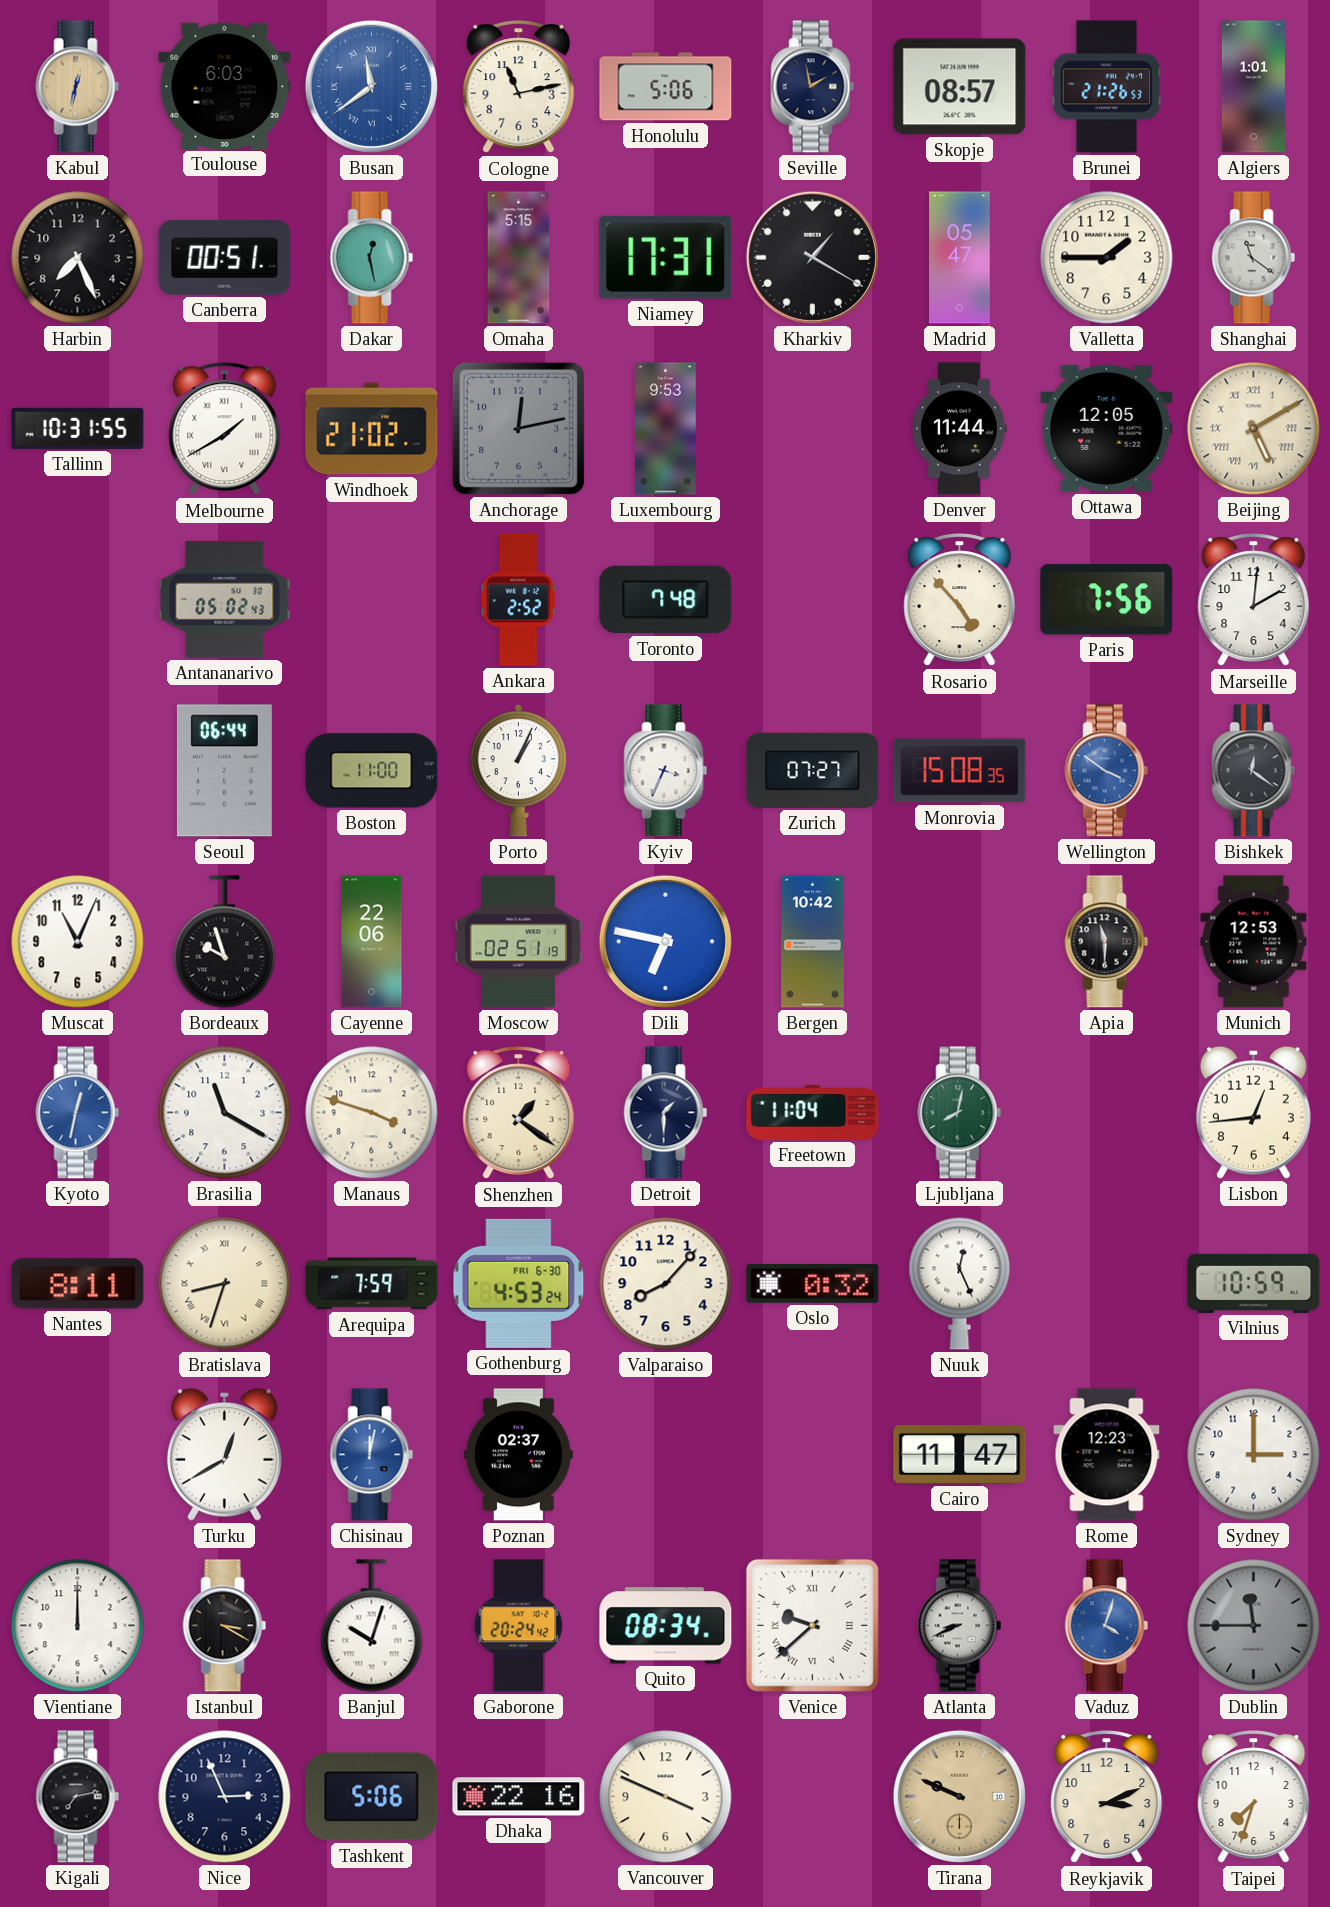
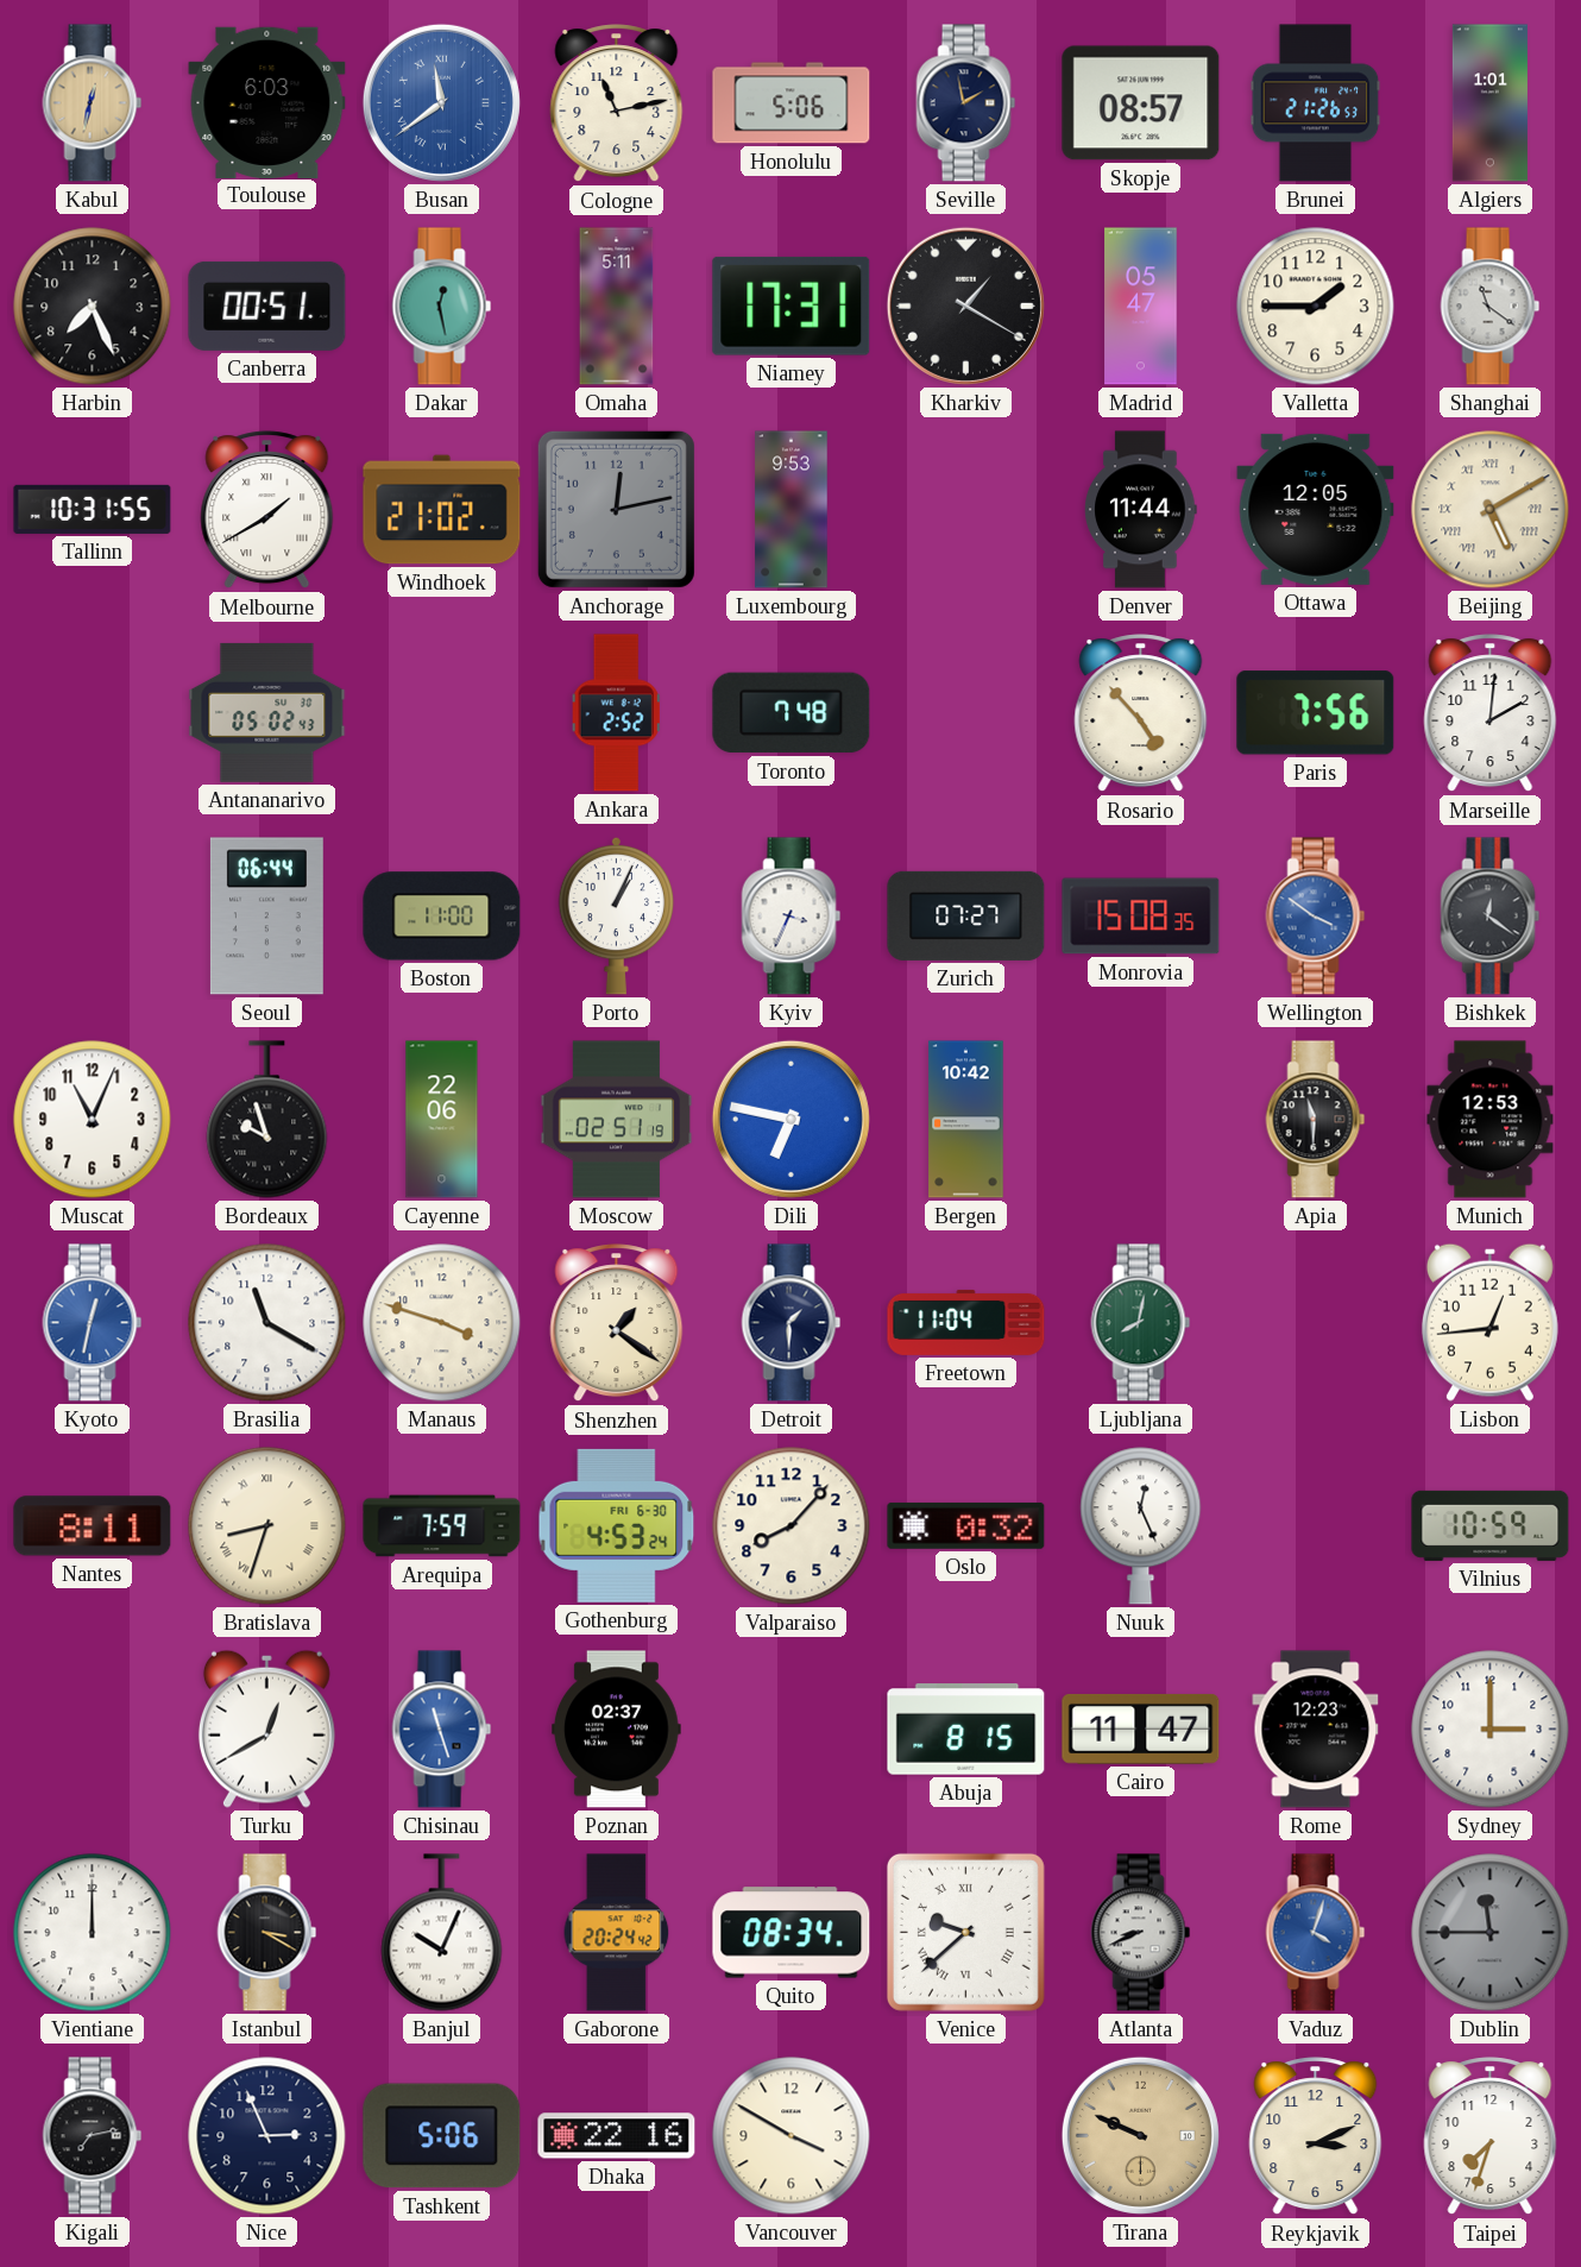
Omaha: 5:15 -> 5:11
Chisinau: 12:02 -> 11:27
Abuja: none -> 8:15
Banjul: 10:03 -> 10:04
Vancouver: 3:49 -> 3:50
